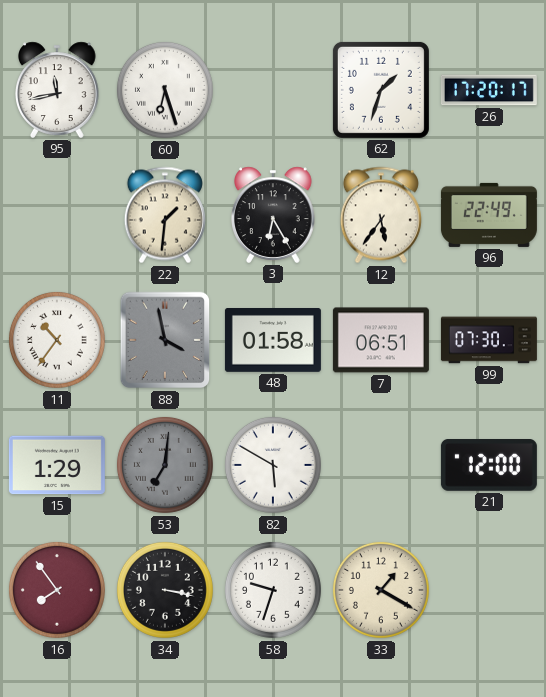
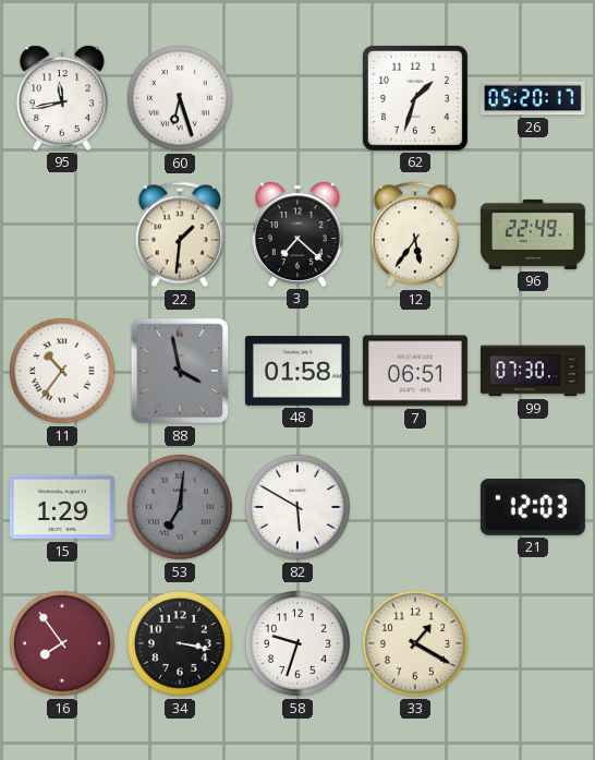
26: 17:20 -> 05:20
3: 6:25 -> 7:22
21: 12:00 -> 12:03
